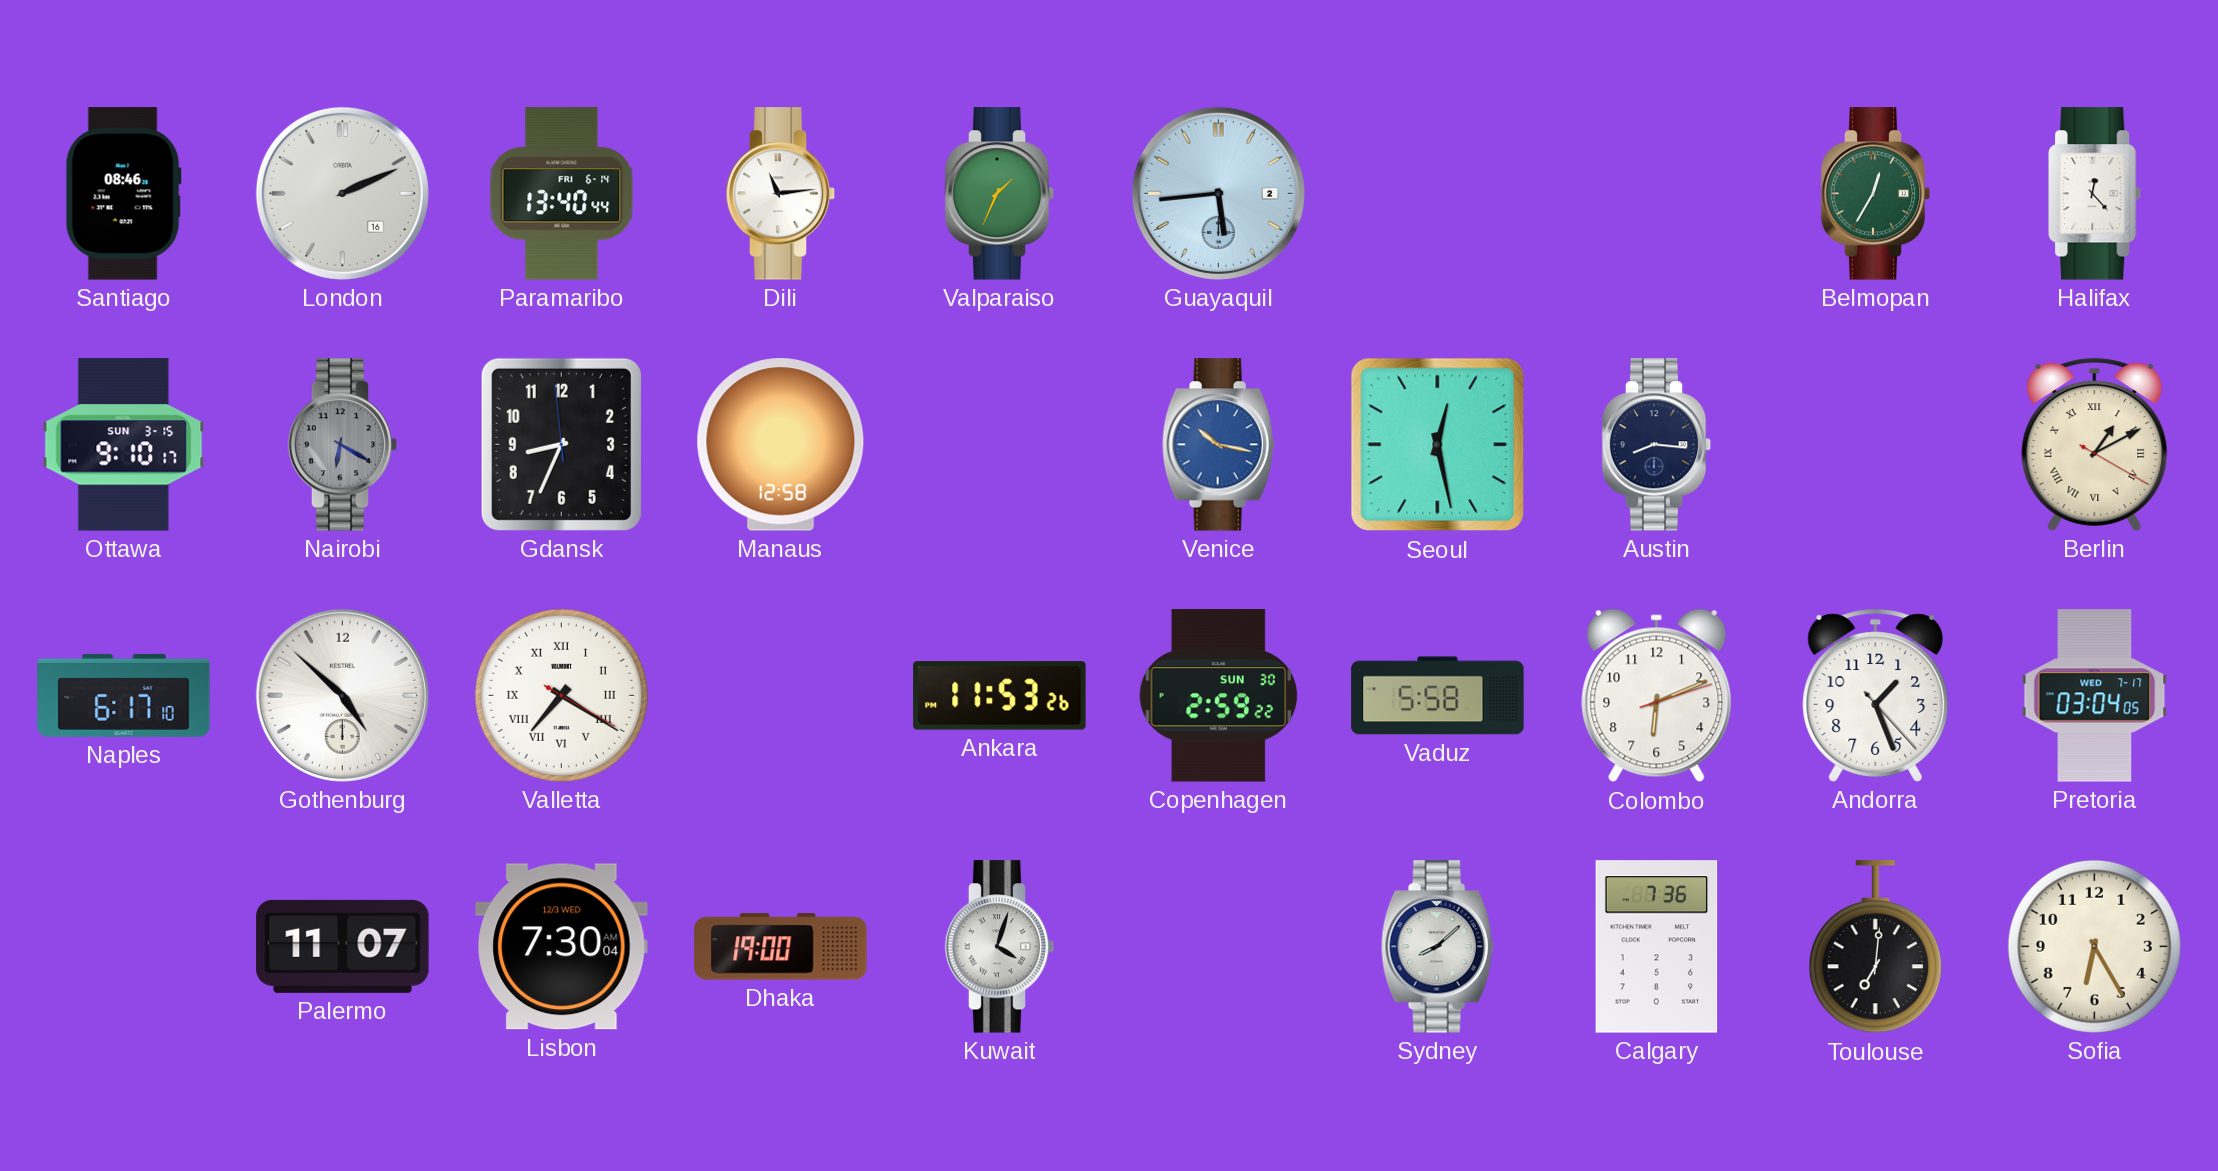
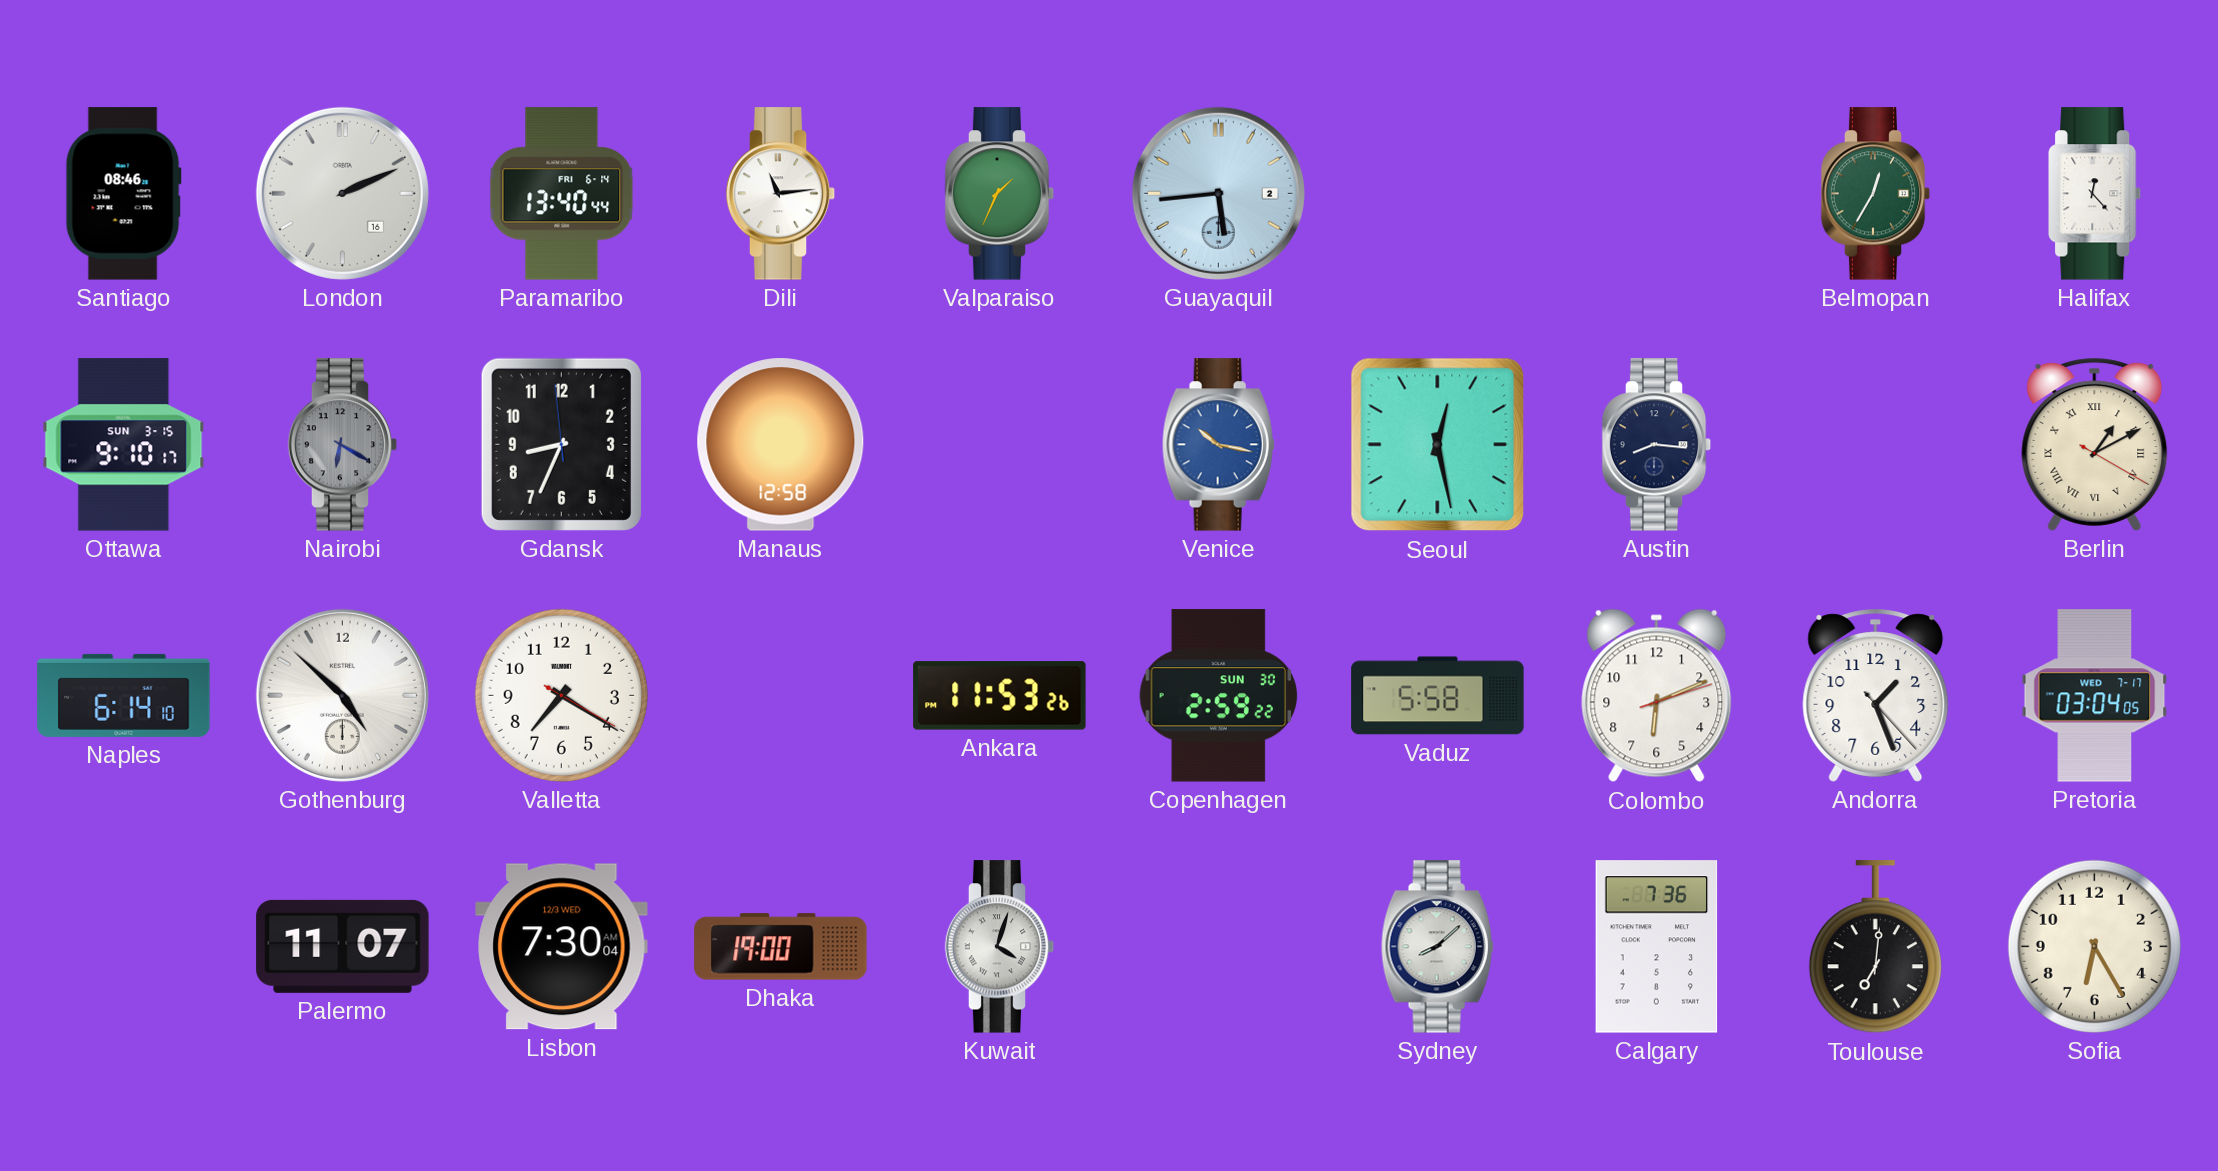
Naples: 6:17 -> 6:14
Valletta numerals: Roman -> Arabic
